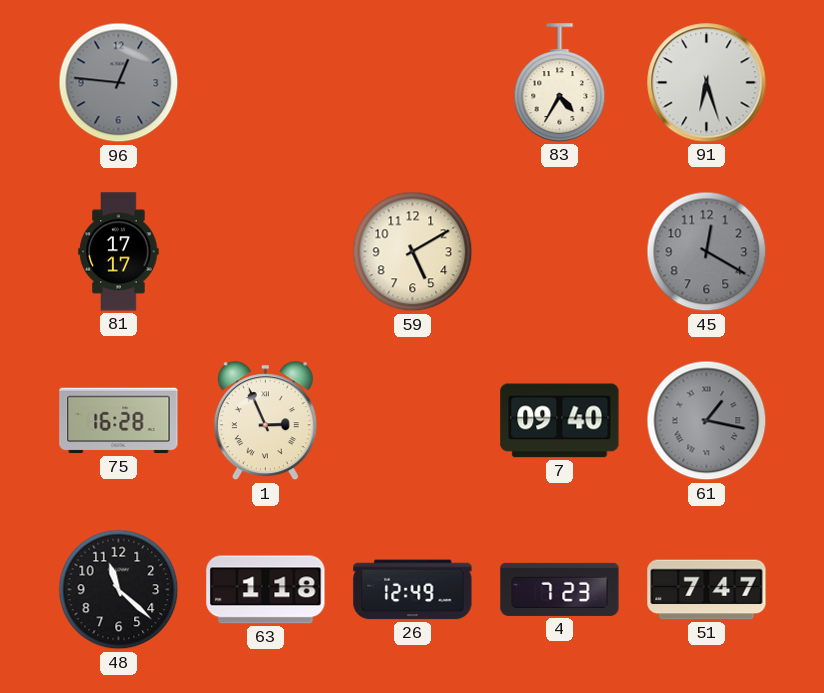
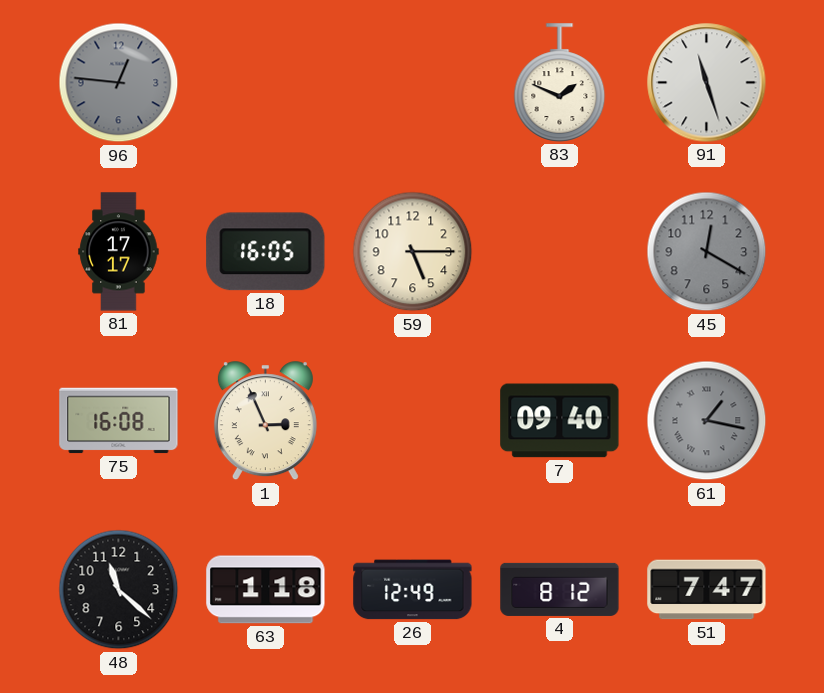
83: 4:35 -> 1:49
91: 6:27 -> 11:27
18: none -> 16:05
59: 5:10 -> 5:15
75: 16:28 -> 16:08
4: 7:23 -> 8:12
